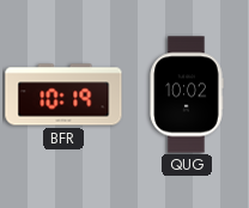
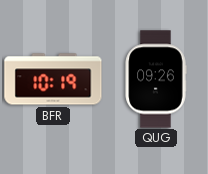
QUG: 10:02 -> 09:26
